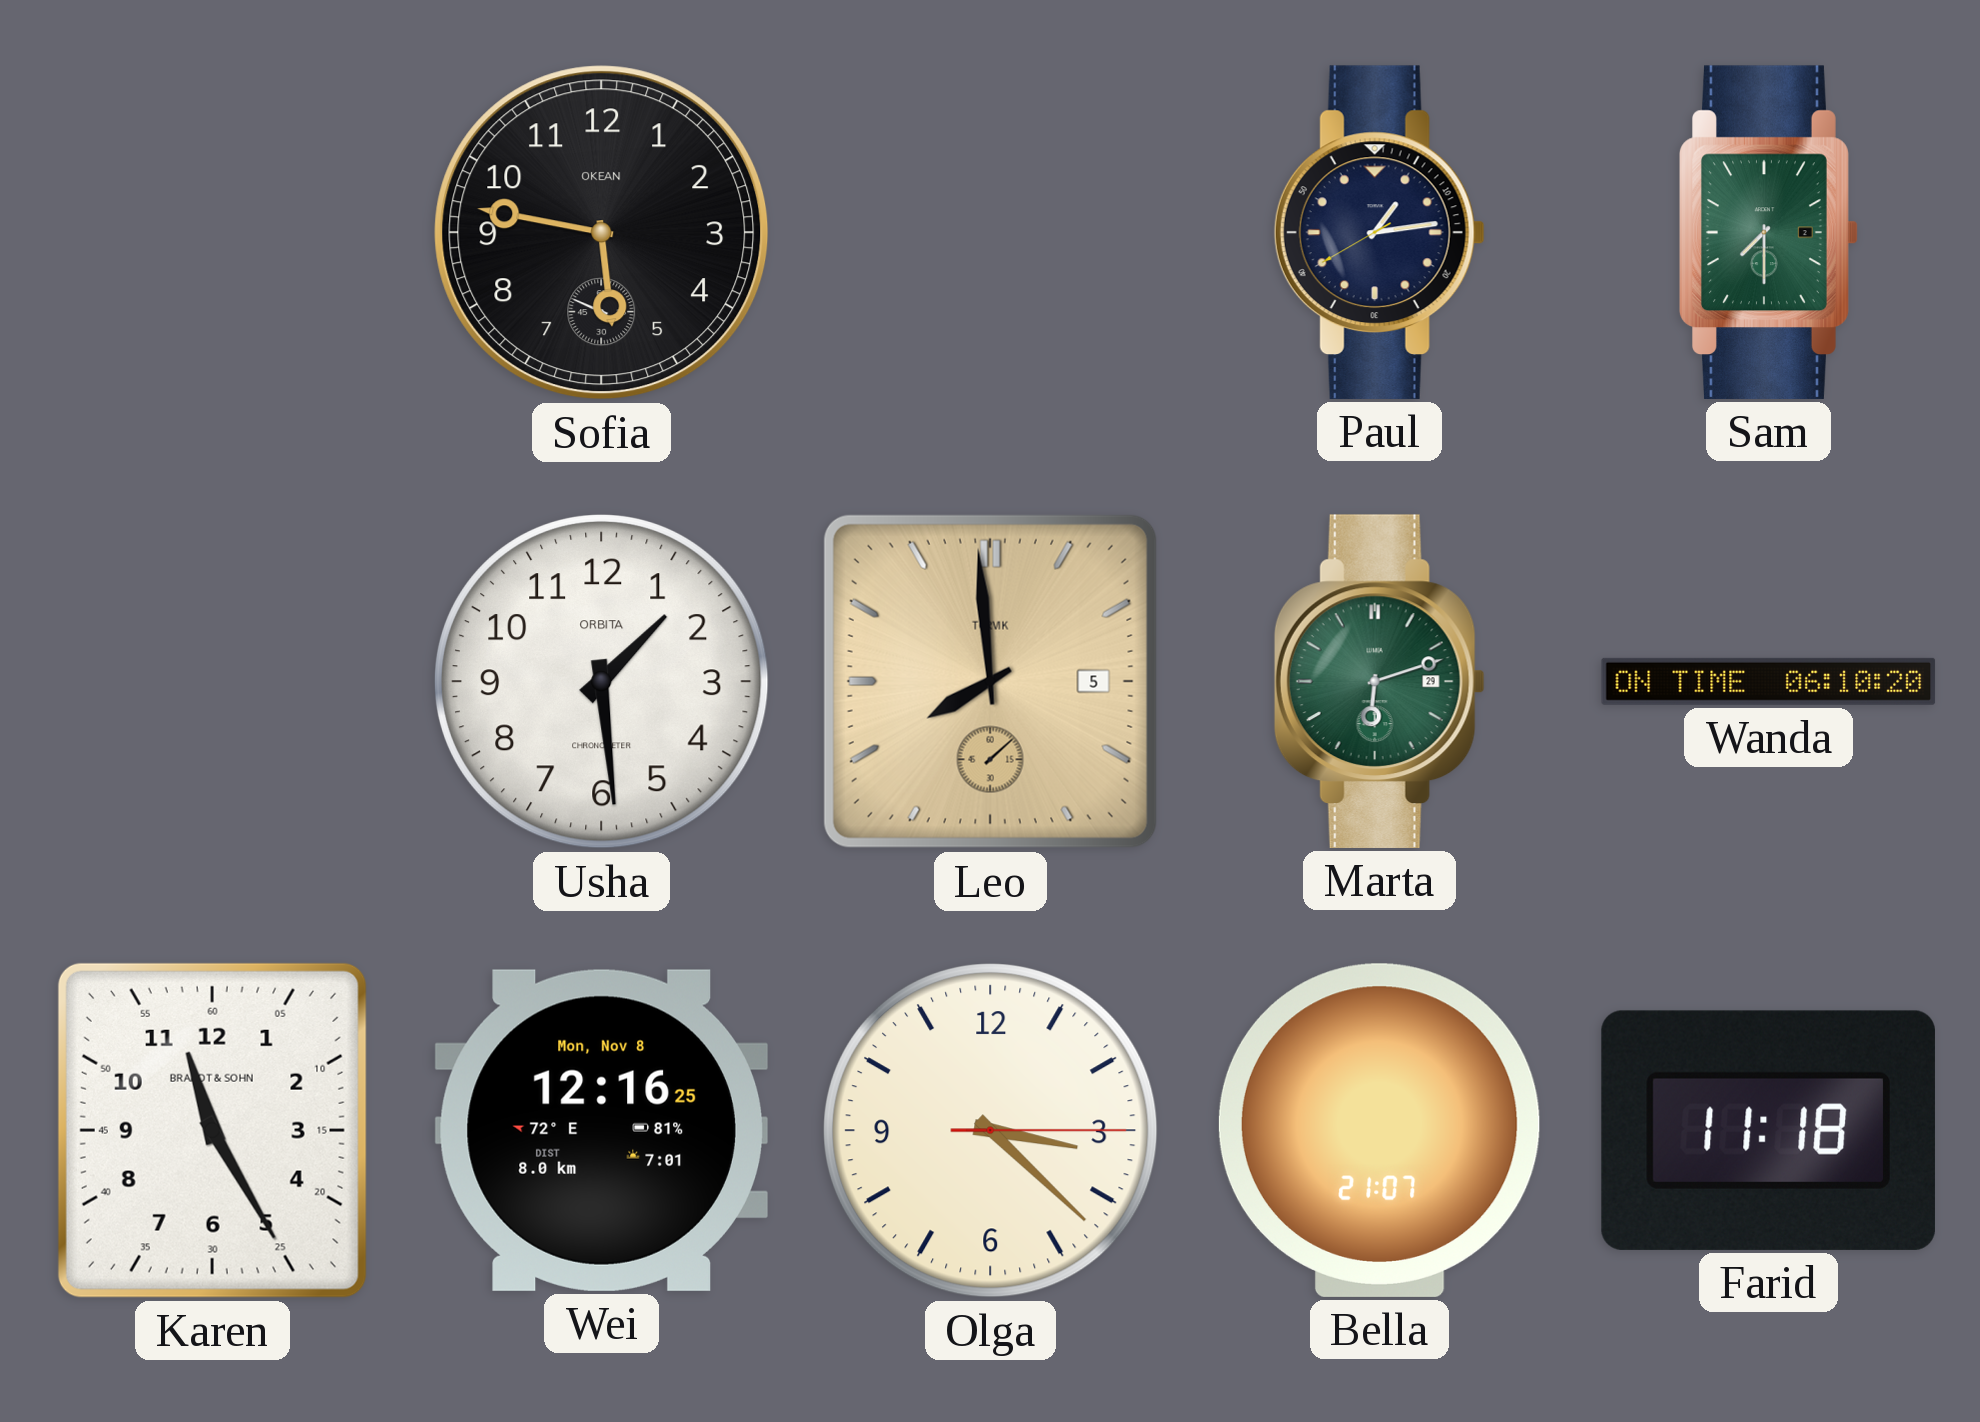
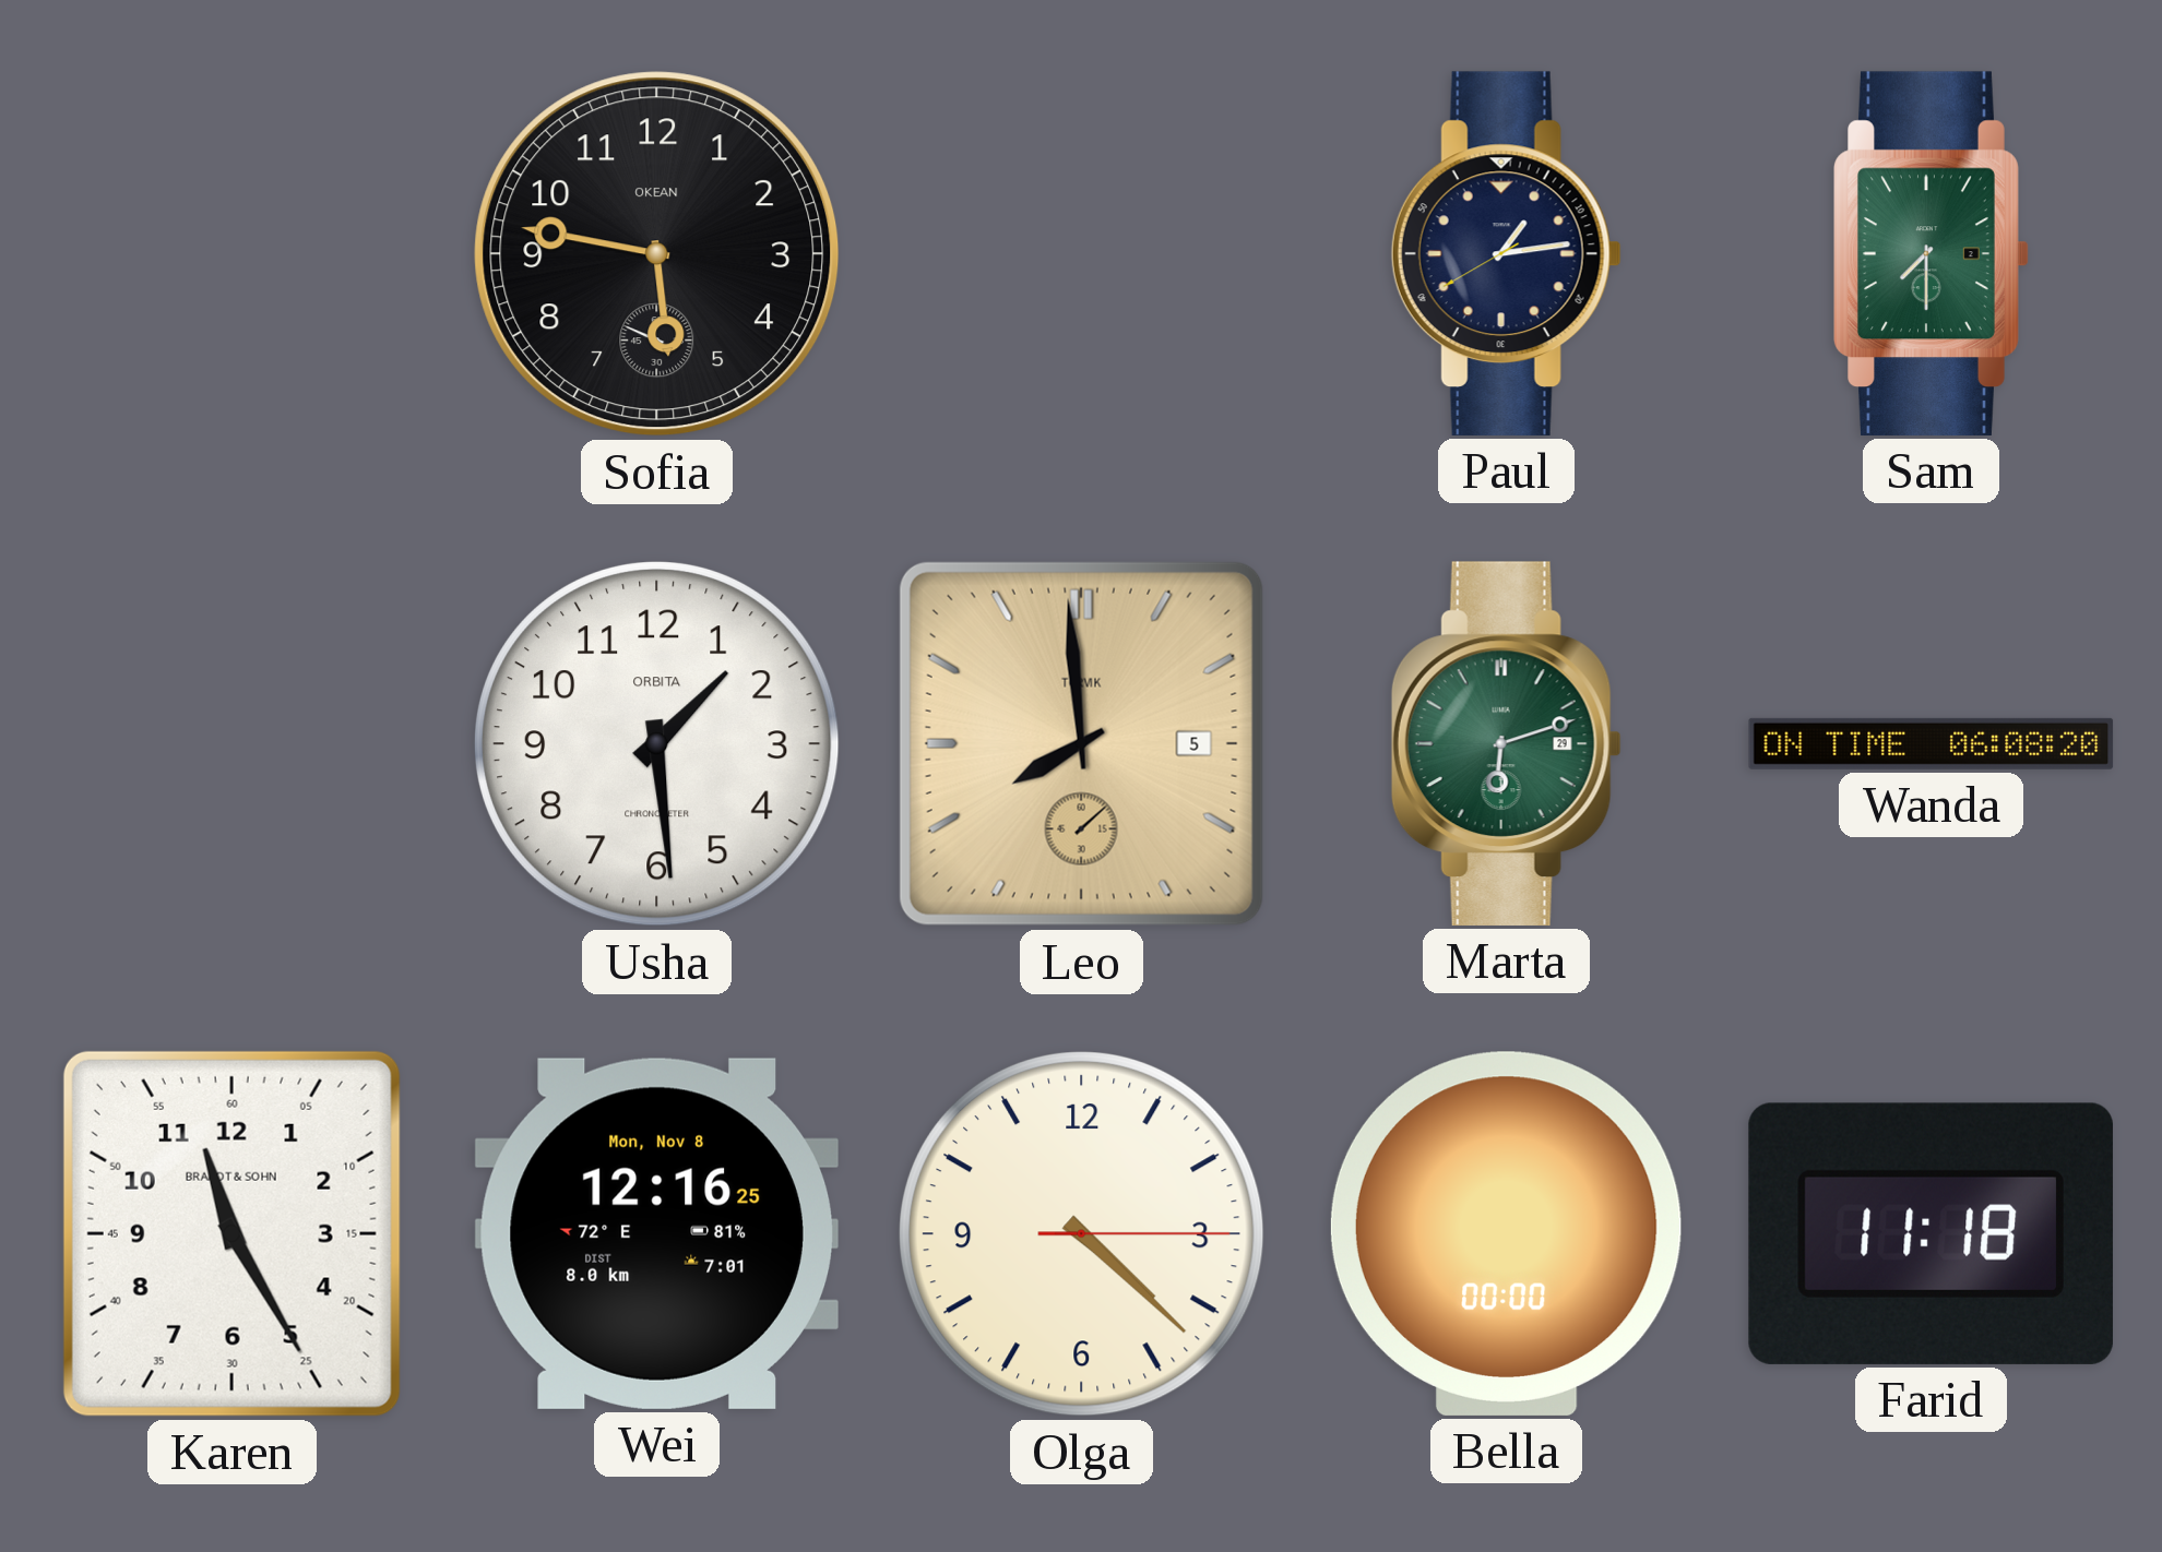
Wanda: 06:10 -> 06:08
Olga: 3:22 -> 4:22
Bella: 21:07 -> 00:00
